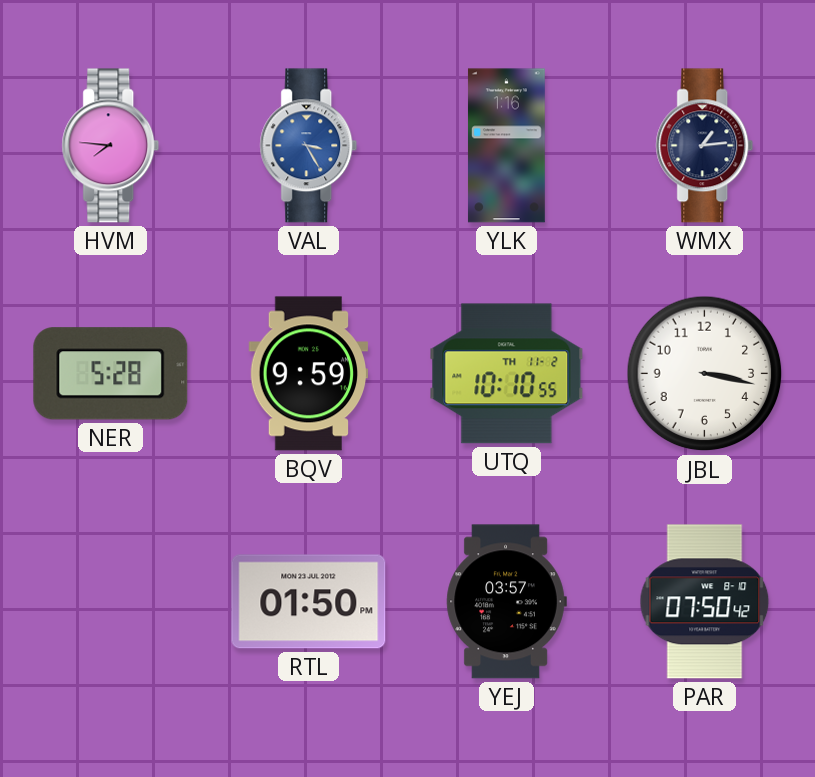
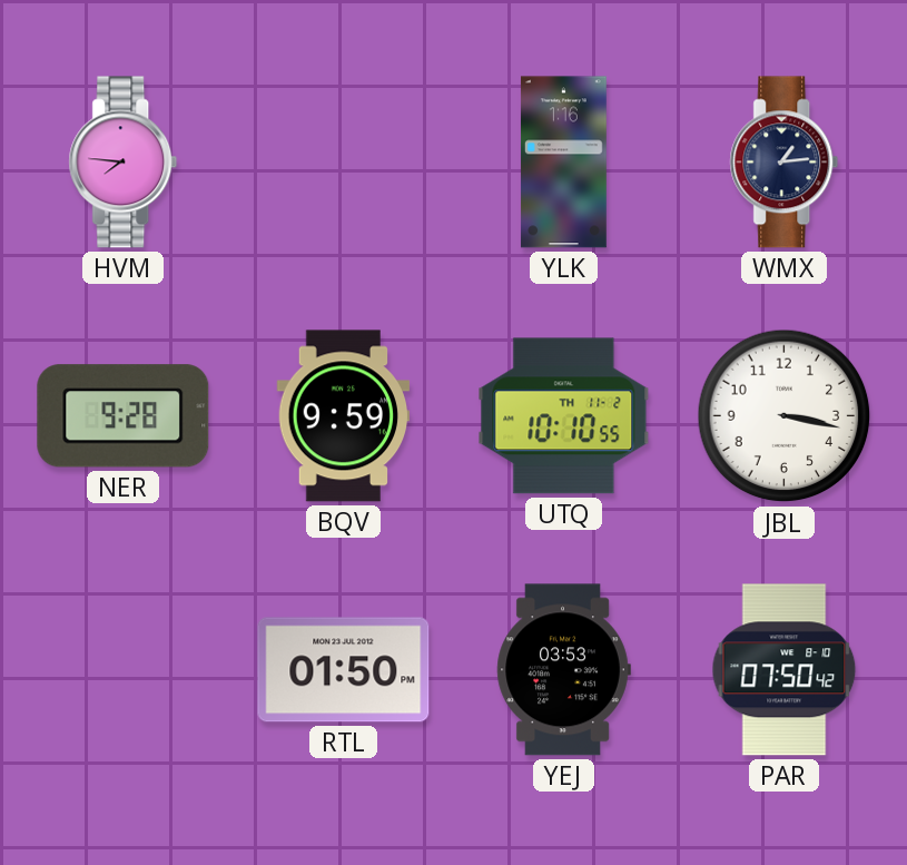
VAL: 3:25 -> none
NER: 5:28 -> 9:28
YEJ: 03:57 -> 03:53
